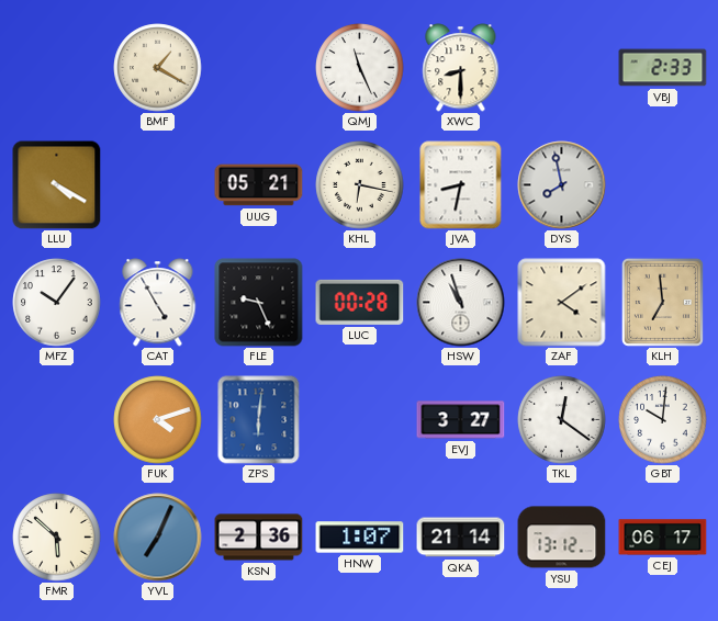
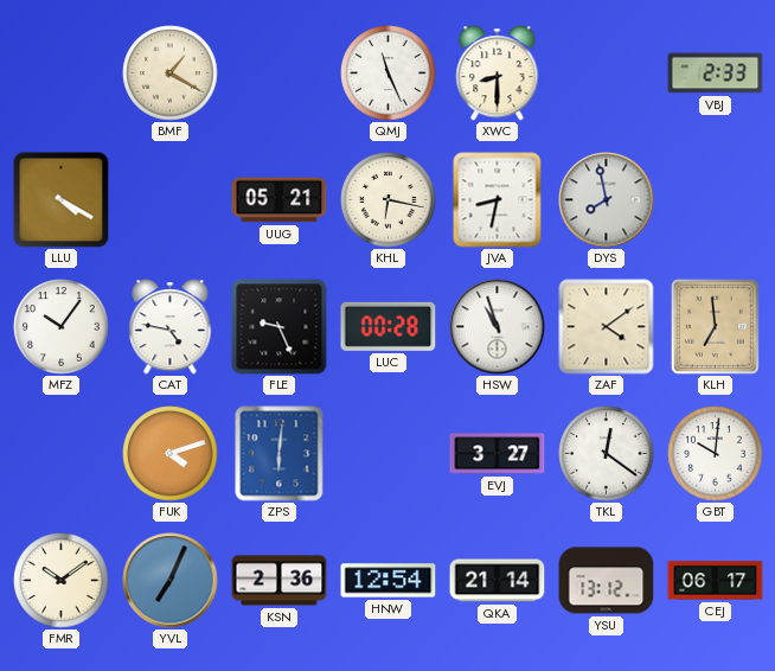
CAT: 4:55 -> 4:47
FMR: 5:52 -> 10:09
HNW: 1:07 -> 12:54
